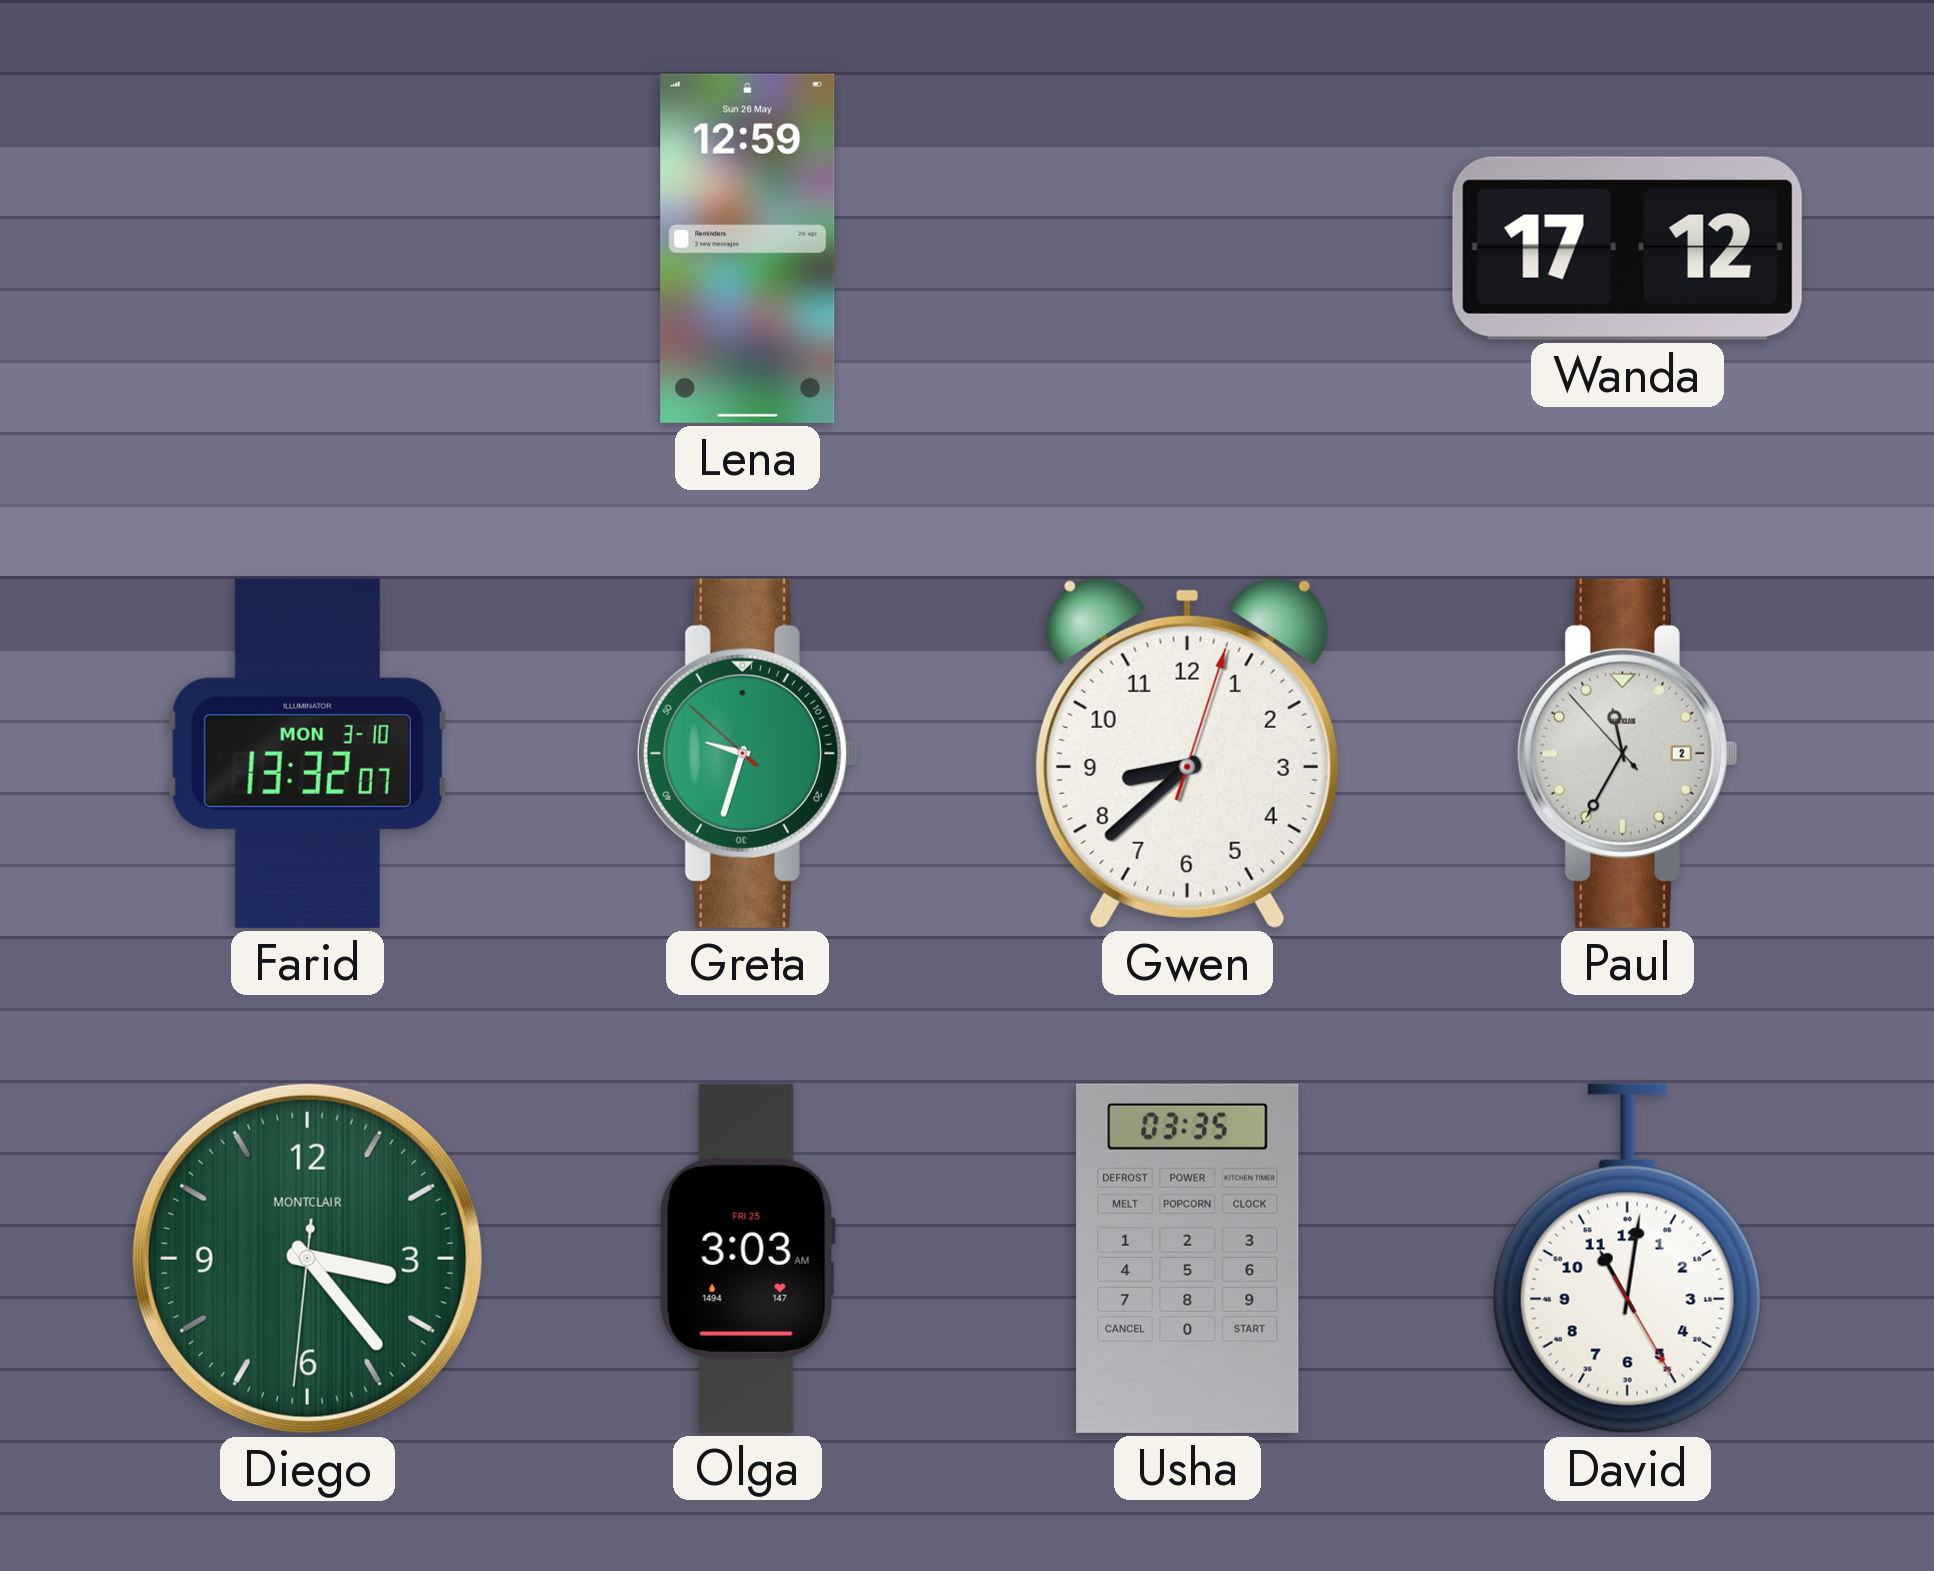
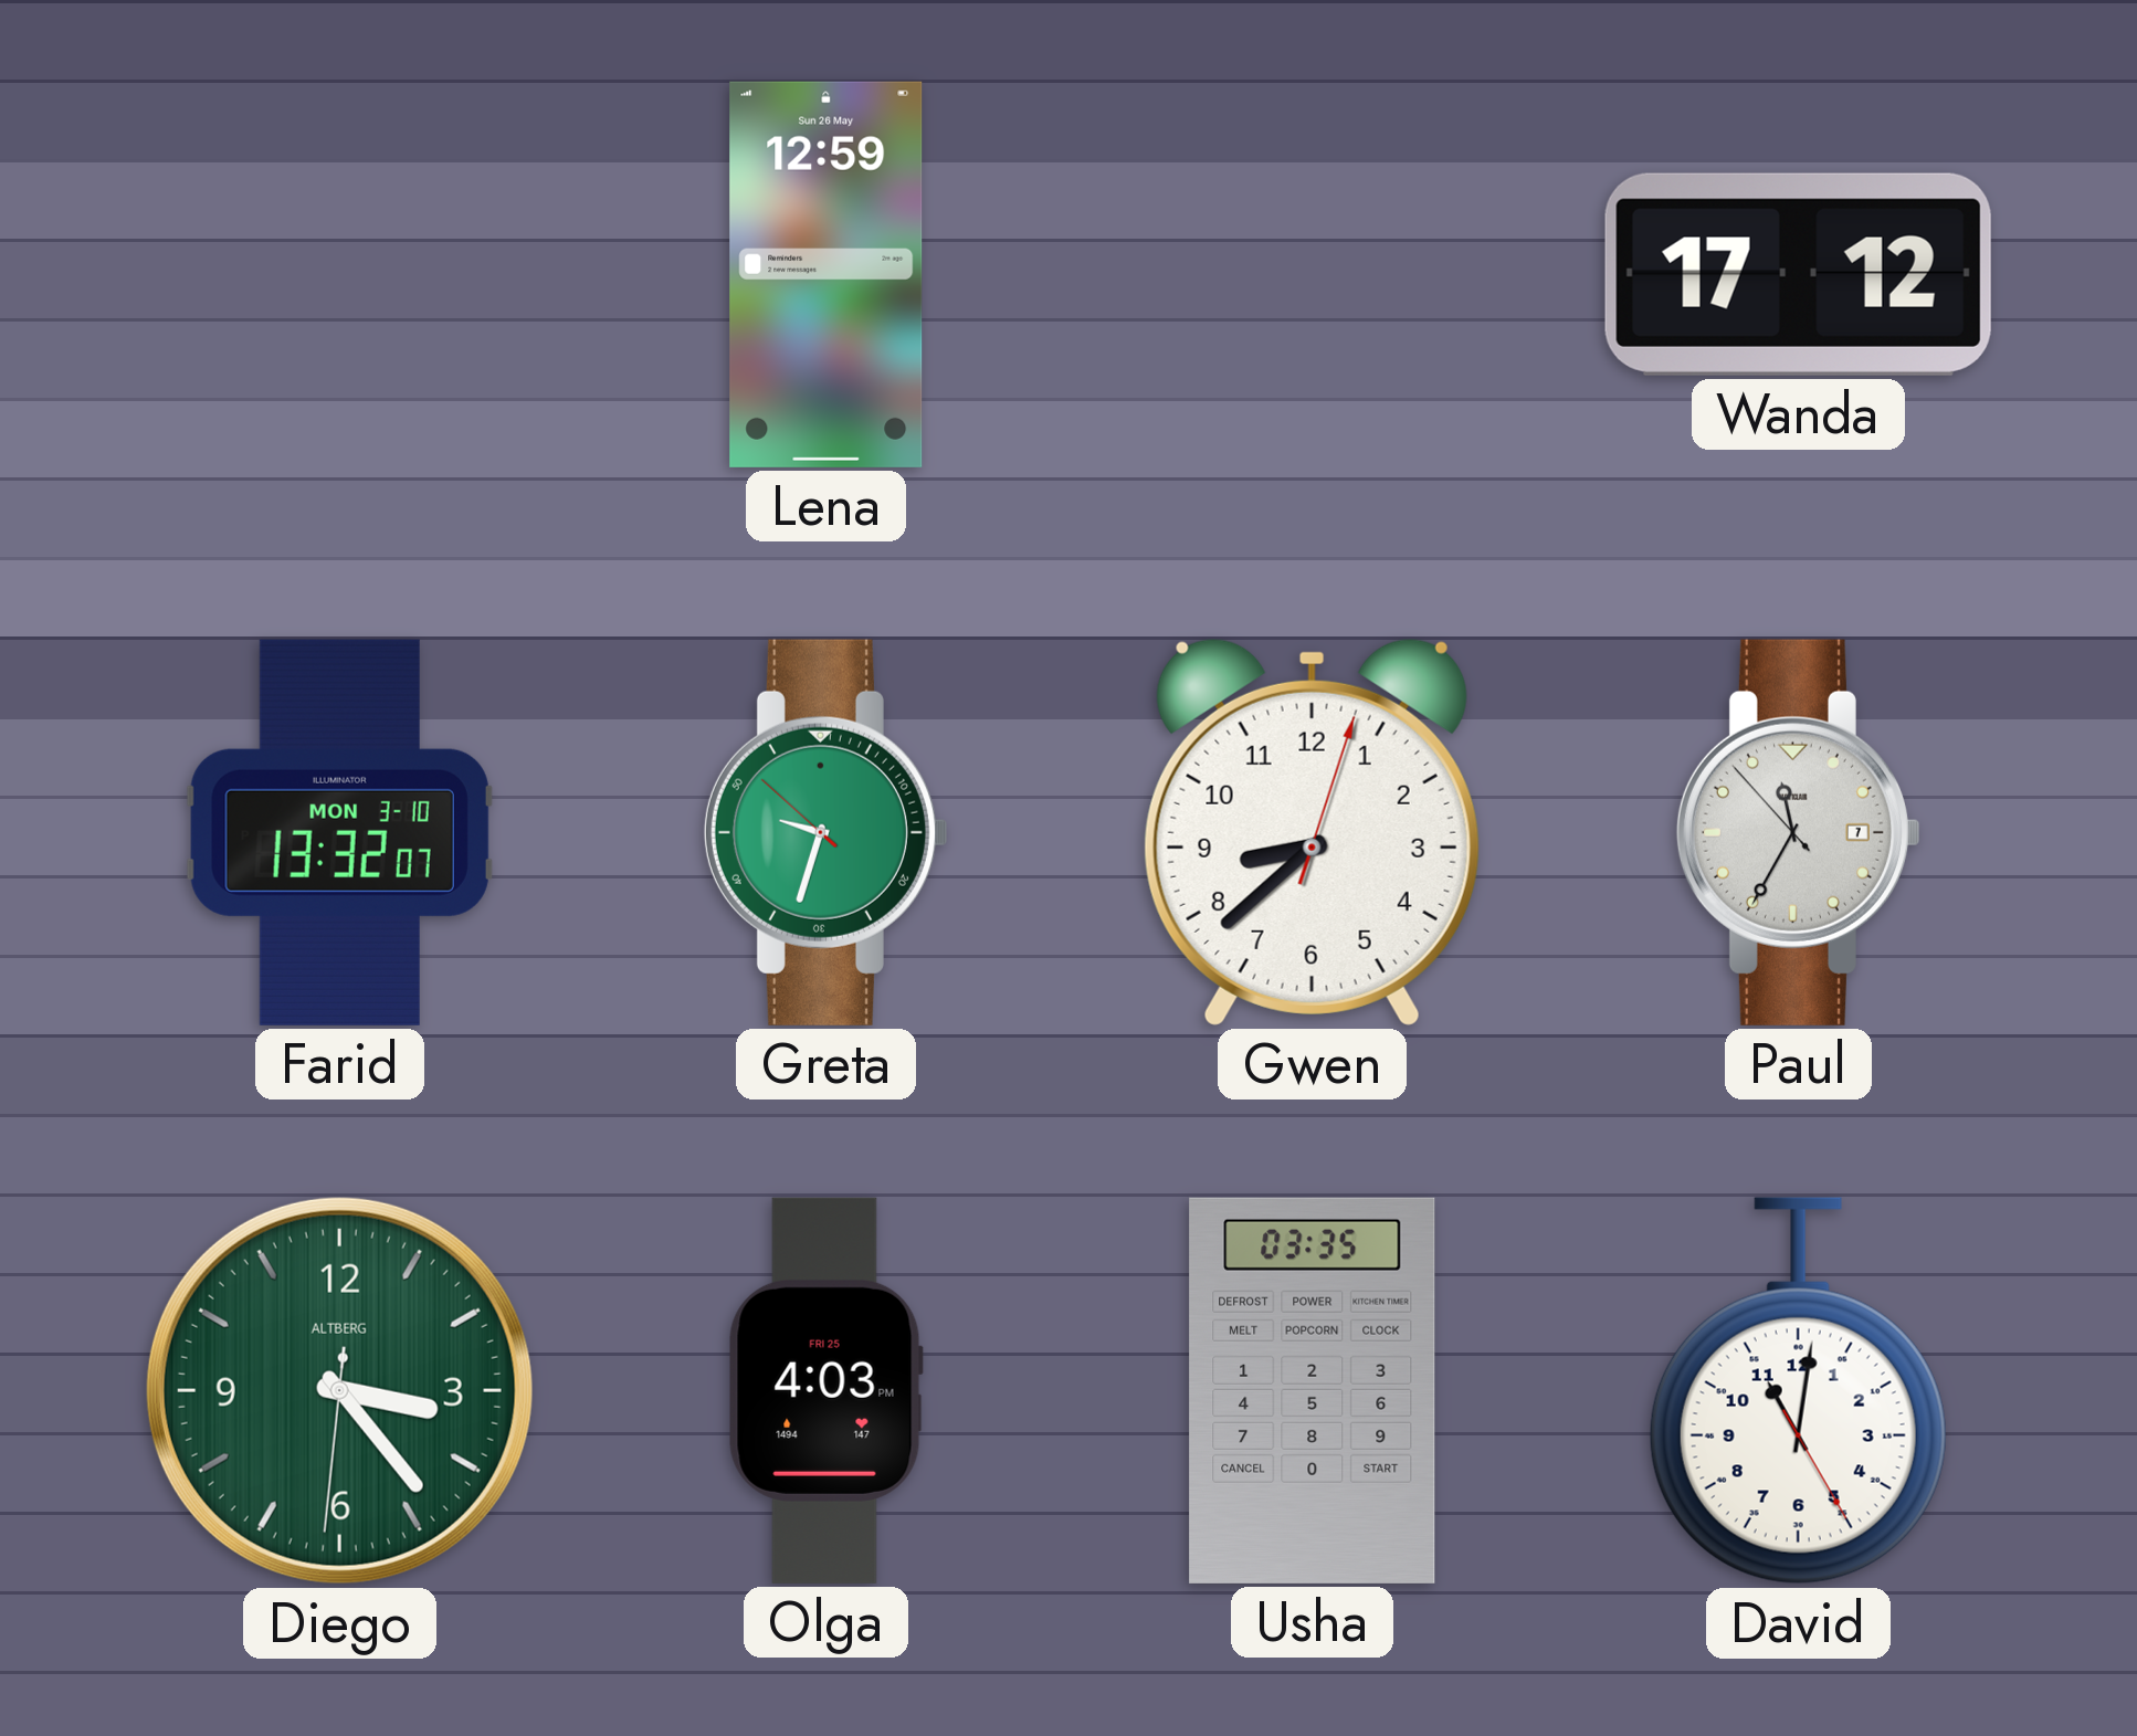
Paul date: 2 -> 7
Diego brand: MONTCLAIR -> ALTBERG
Olga: 3:03 -> 4:03
